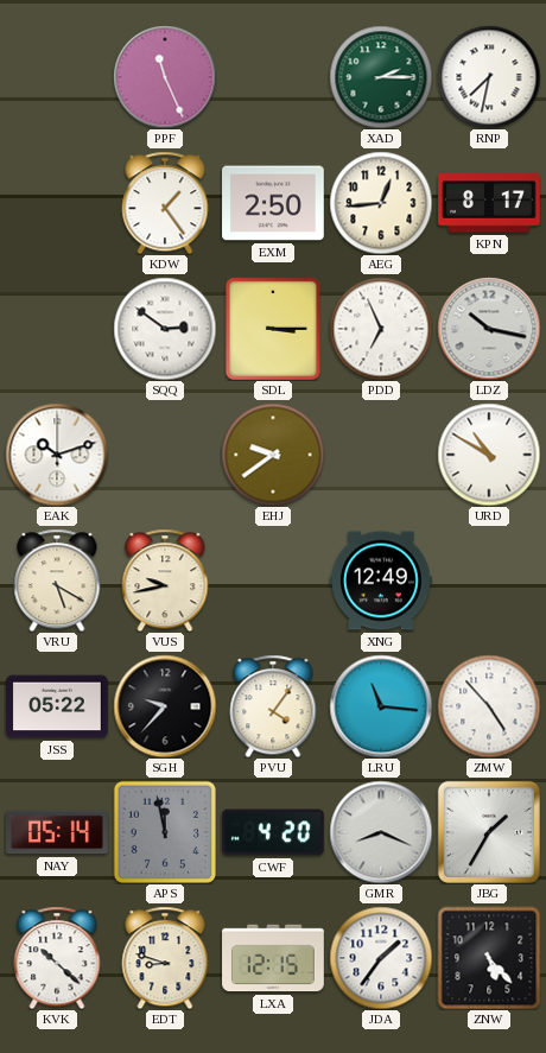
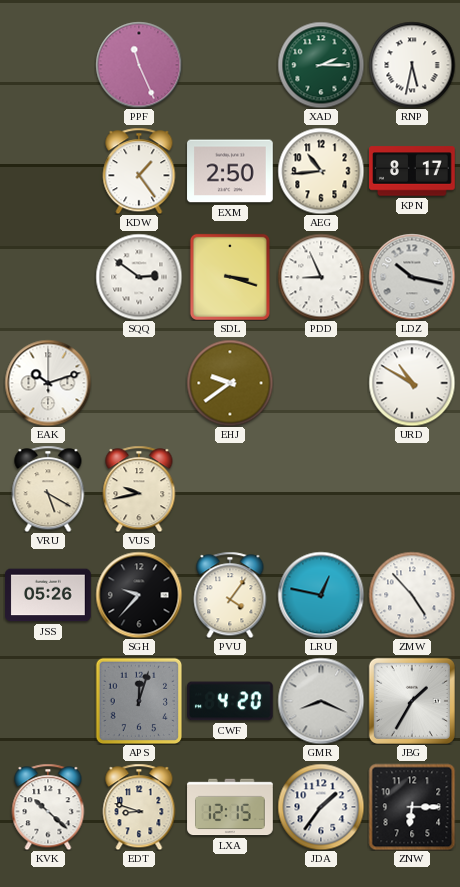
RNP: 7:32 -> 5:32
AEG: 12:44 -> 10:44
SDL: 3:15 -> 3:18
PDD: 6:56 -> 8:56
XNG: 12:49 -> none
JSS: 05:22 -> 05:26
LRU: 11:16 -> 12:47
NAY: 05:14 -> none
APS: 11:58 -> 12:03
ZNW: 5:23 -> 6:15
